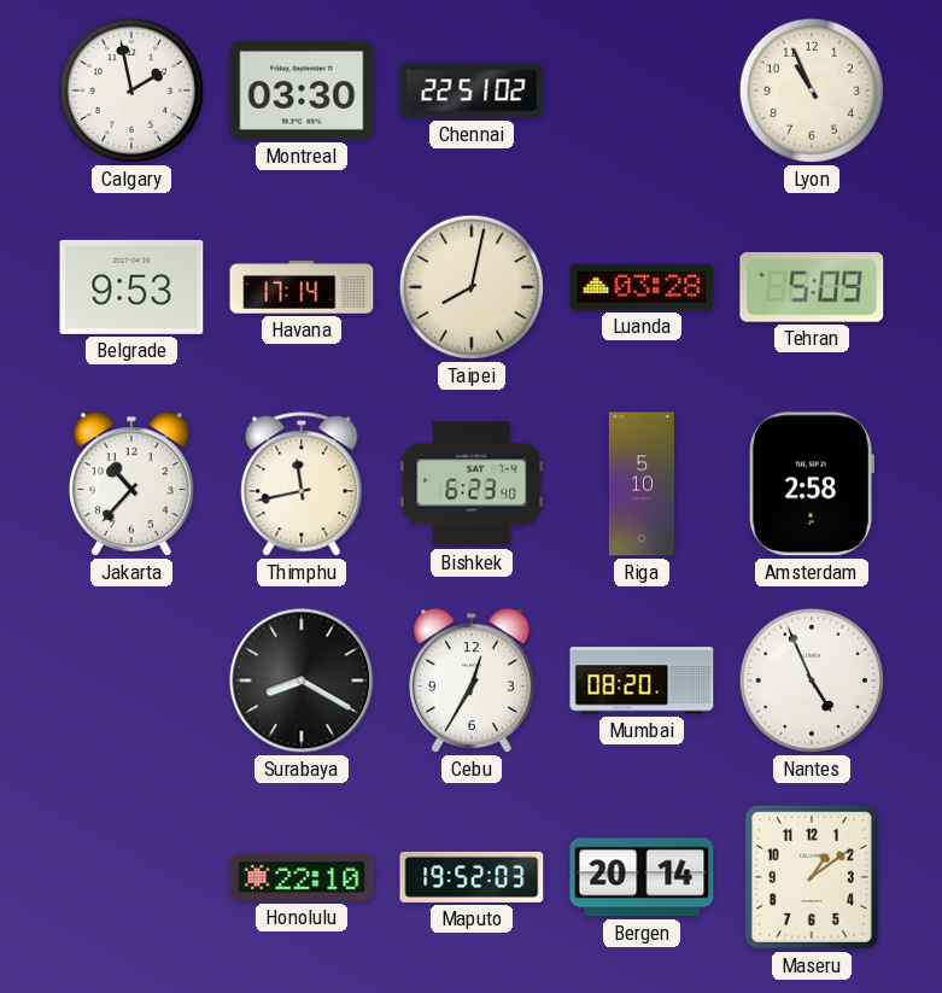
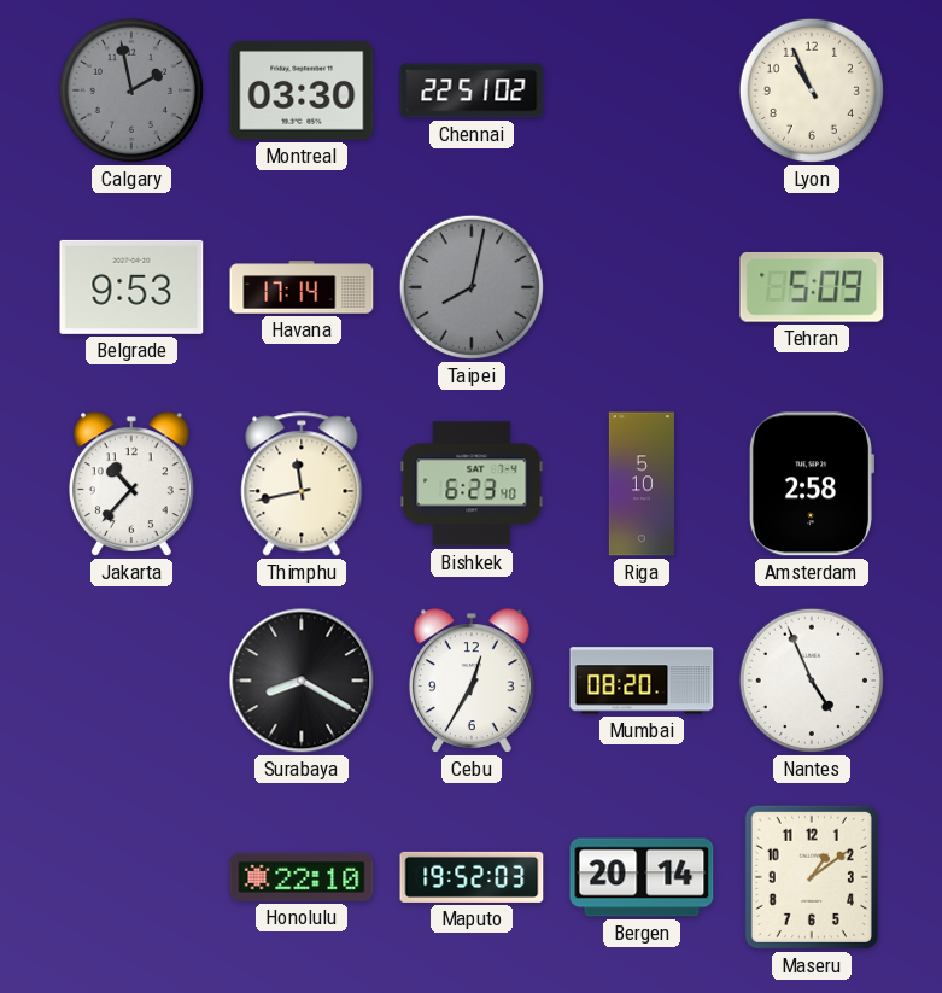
Calgary dial: white -> grey
Taipei dial: cream -> grey
Luanda: 03:28 -> none
